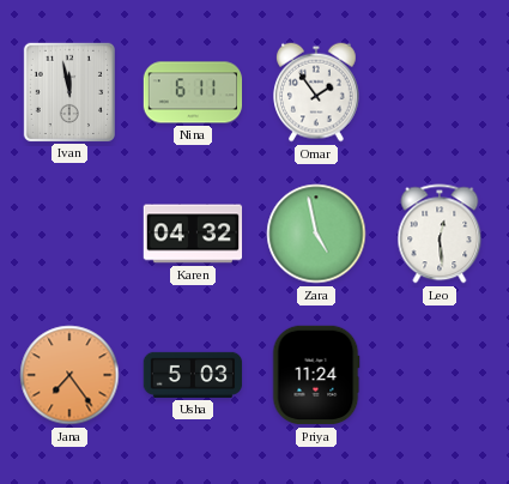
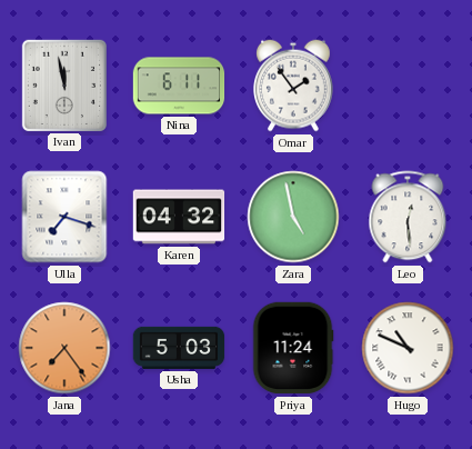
Ulla: none -> 7:18
Hugo: none -> 10:49
